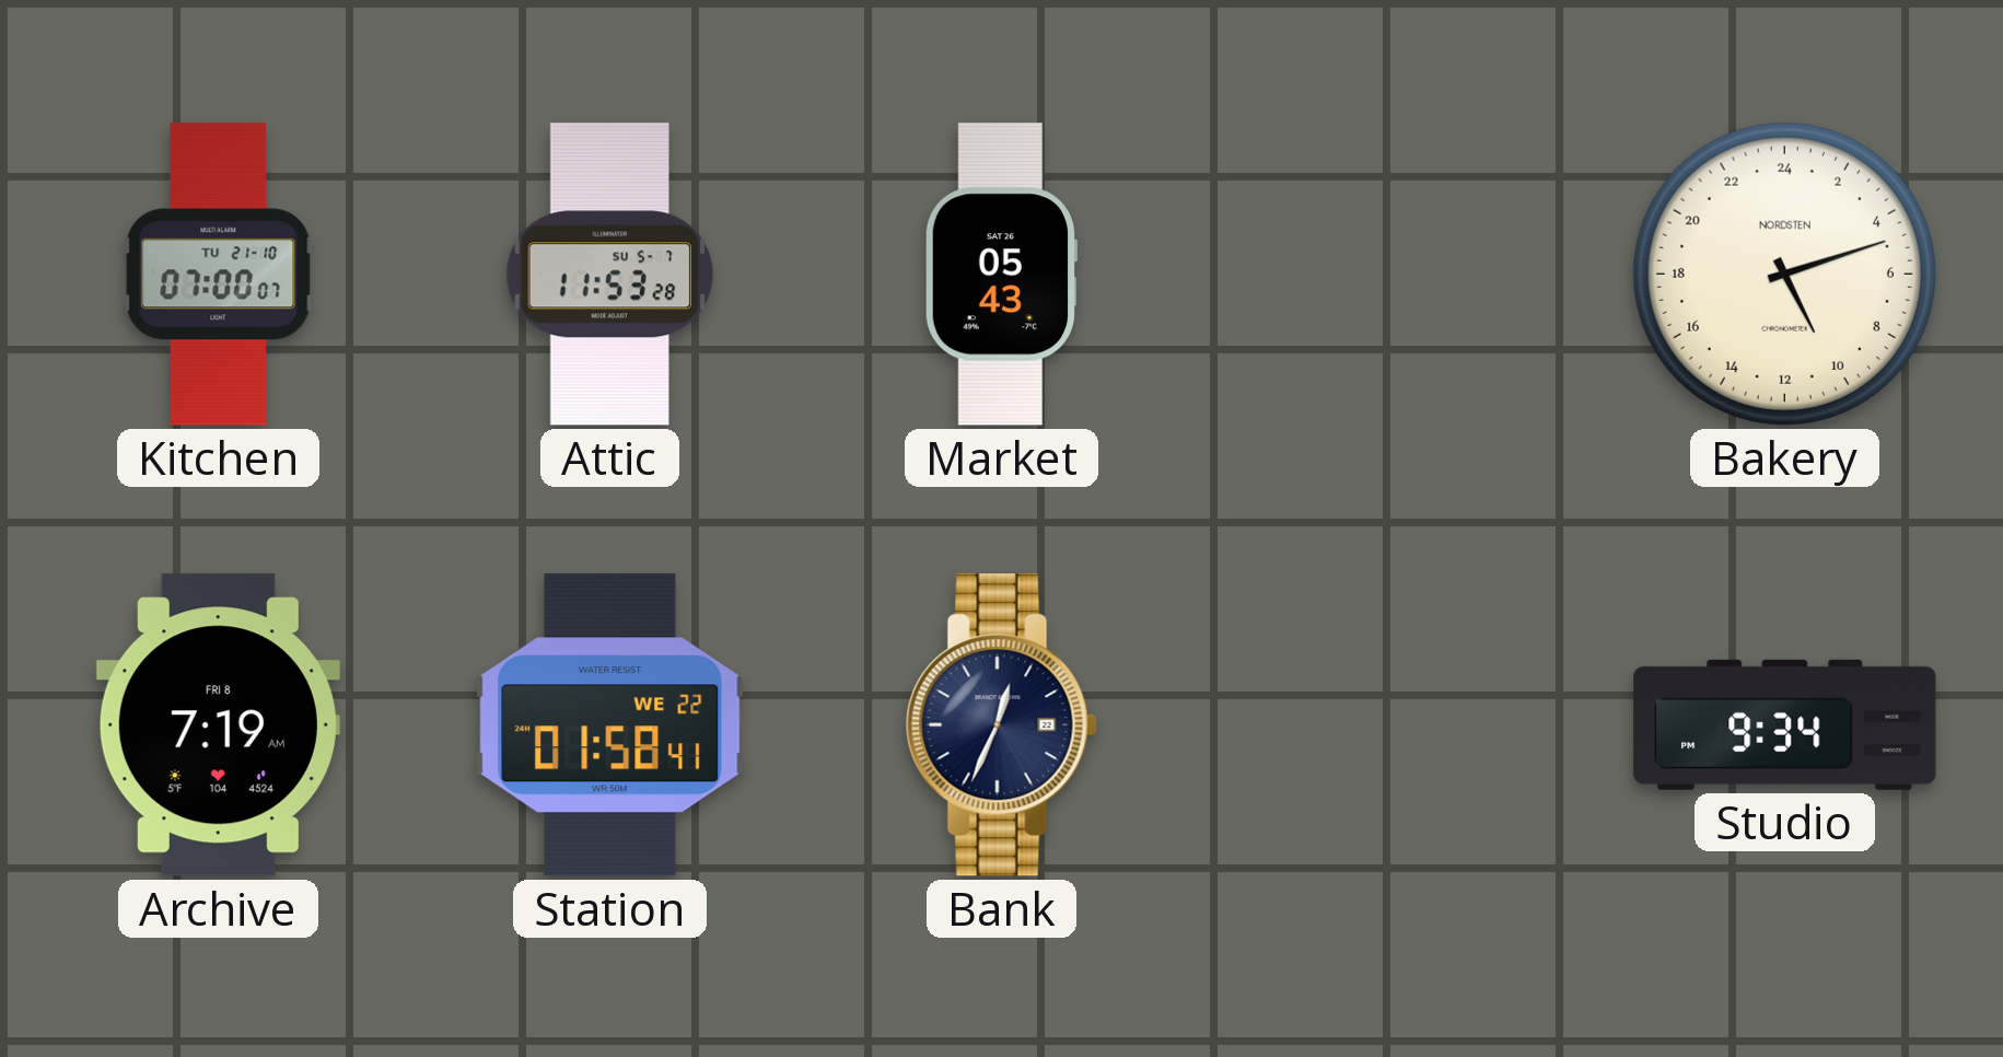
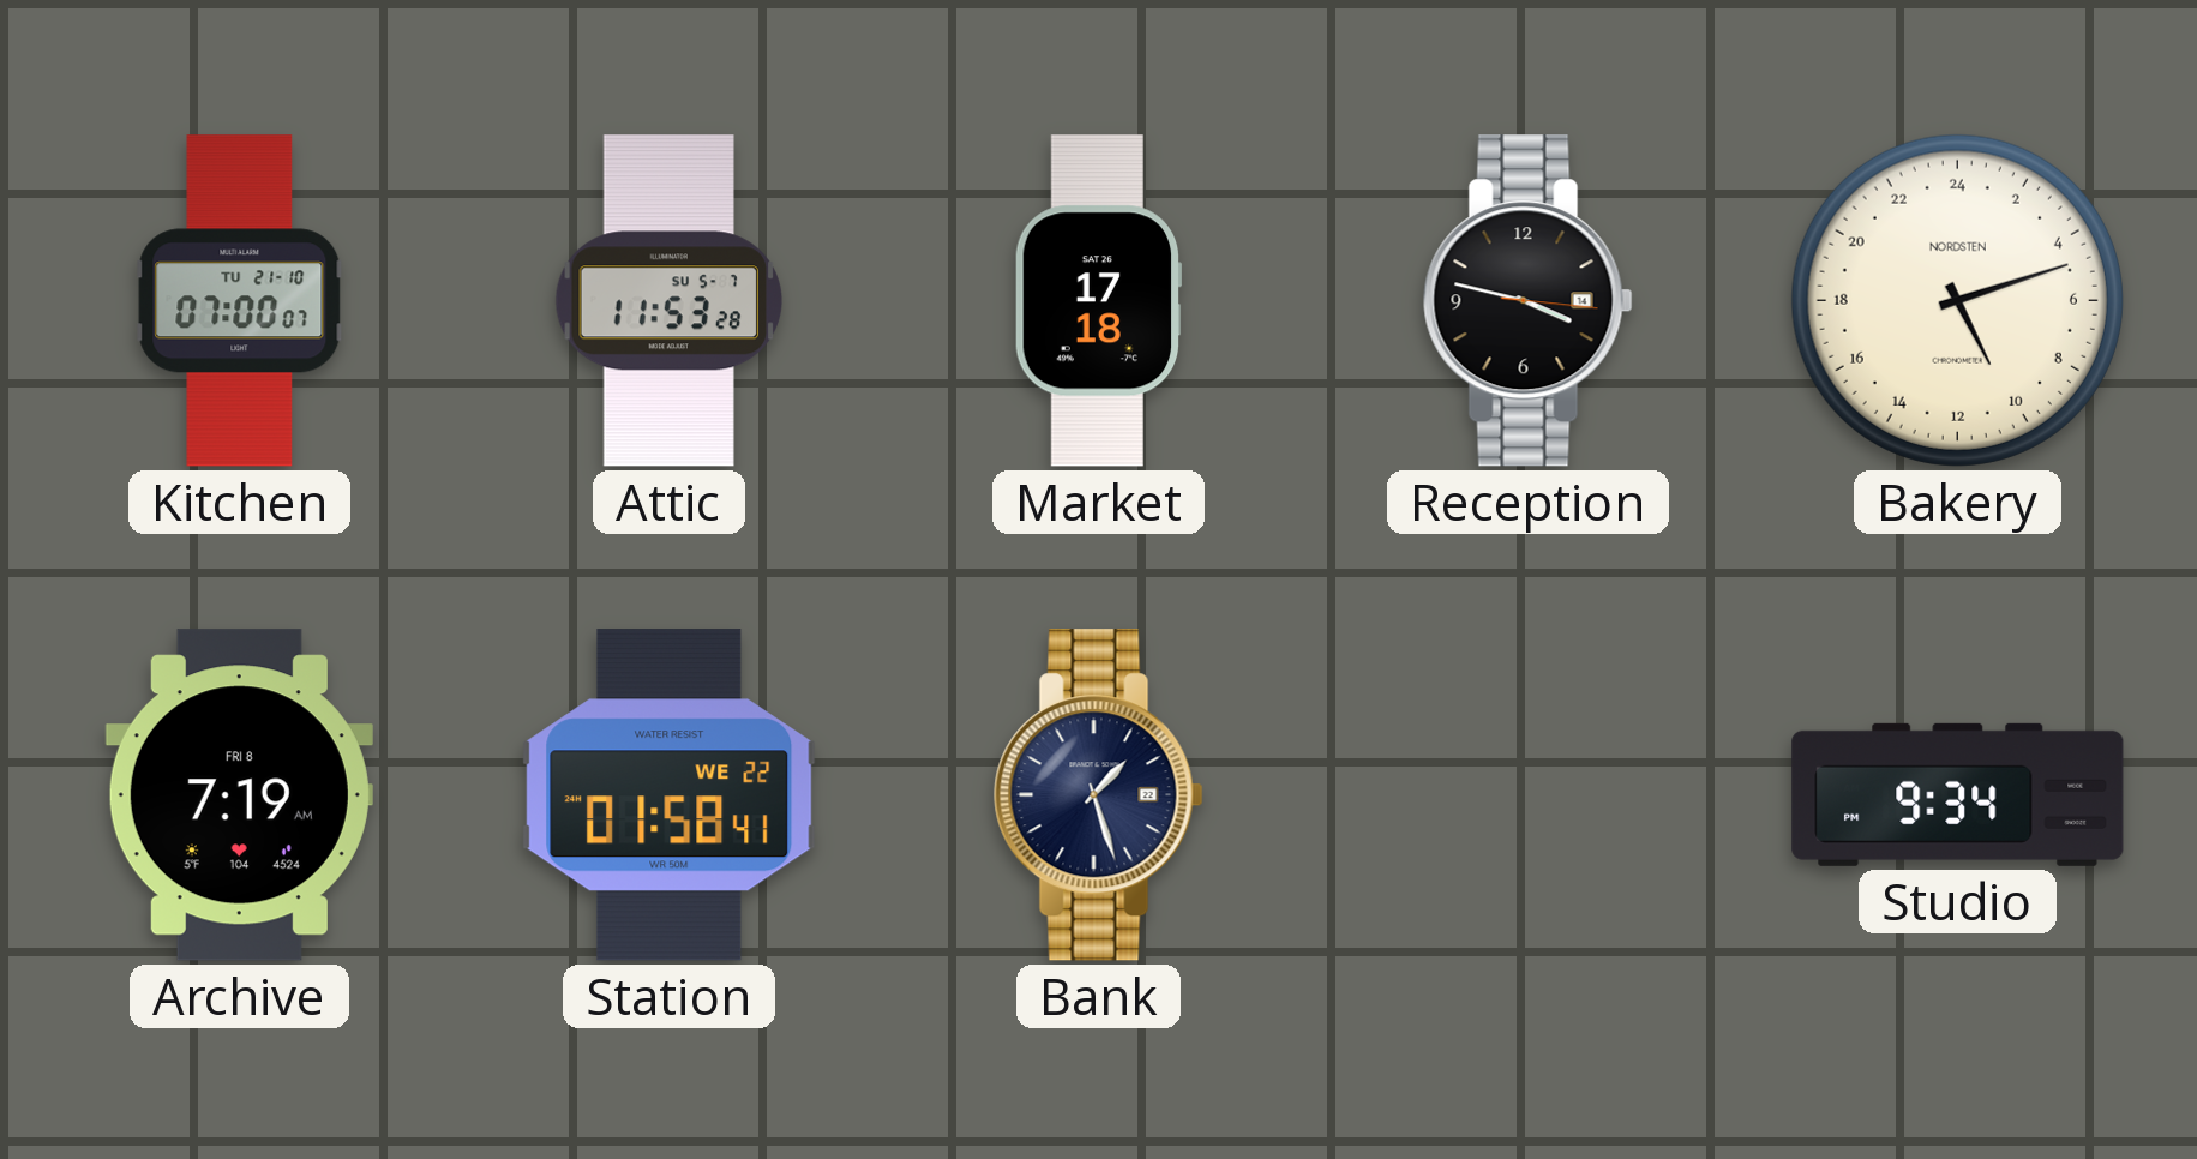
Market: 05:43 -> 17:18
Reception: none -> 3:47
Bank: 12:34 -> 1:27
